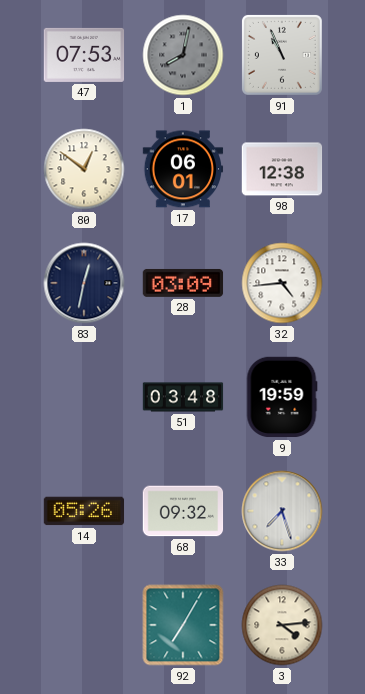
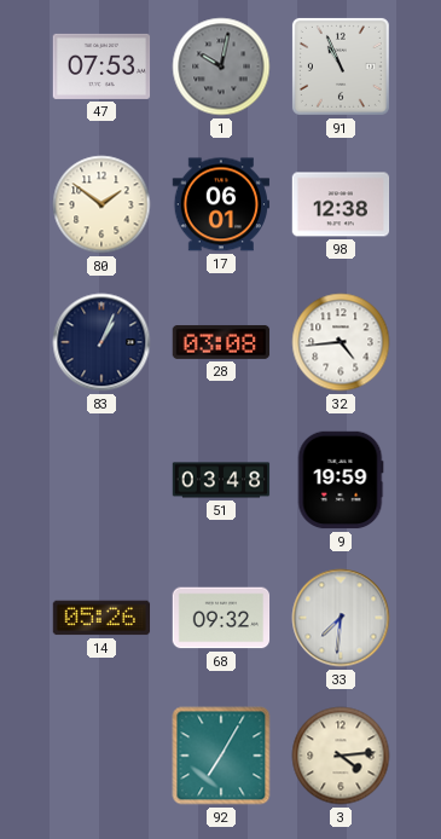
1: 8:02 -> 10:02
80: 12:51 -> 1:51
83: 12:32 -> 1:04
28: 03:09 -> 03:08
33: 7:27 -> 7:31
